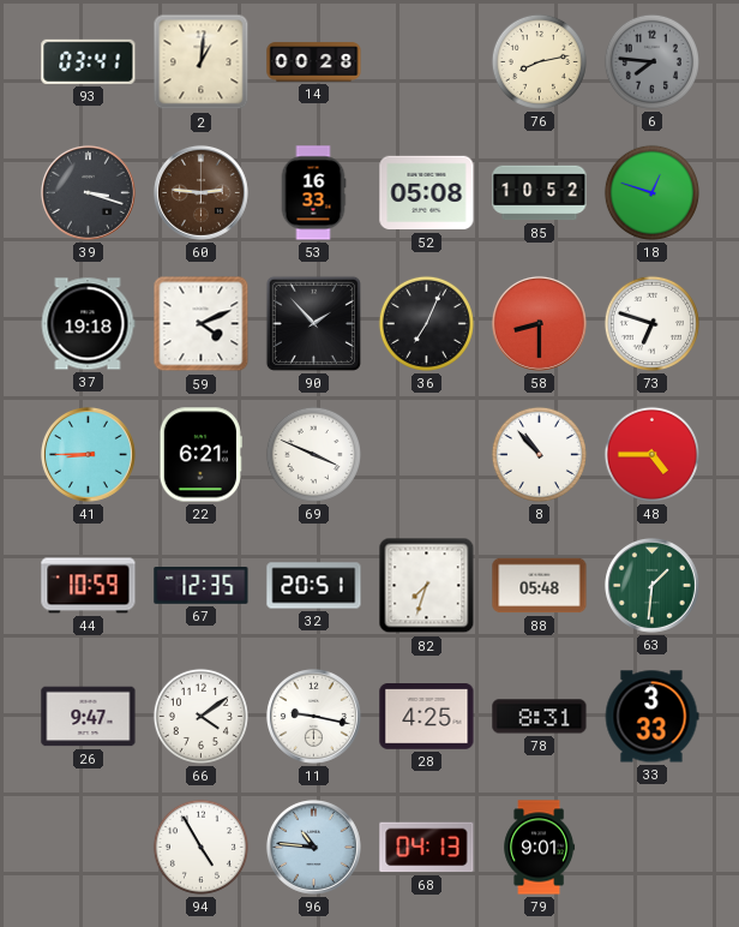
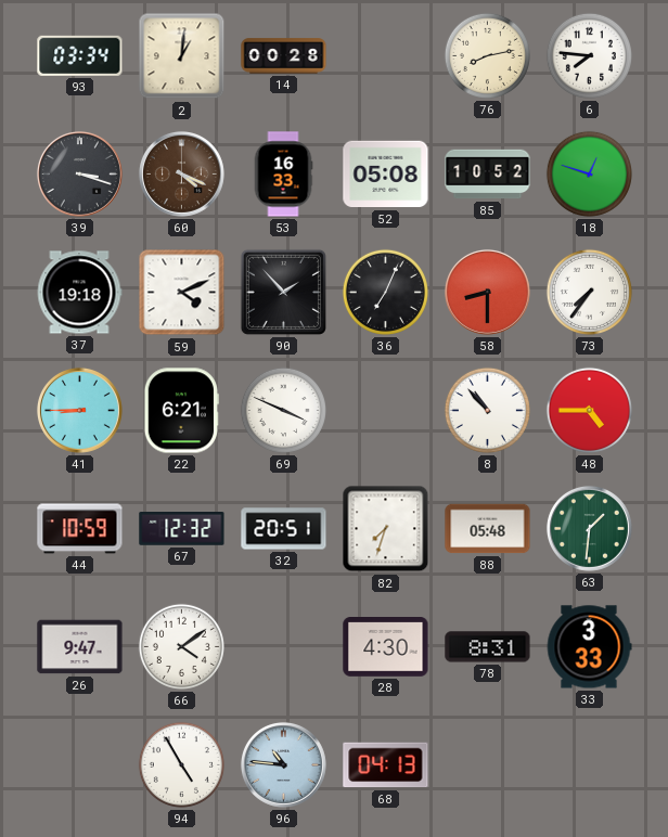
93: 03:41 -> 03:34
6 dial: grey -> white
60: 2:46 -> 4:19
73: 6:48 -> 7:36
67: 12:35 -> 12:32
11: 9:17 -> none
28: 4:25 -> 4:30
79: 9:01 -> none
